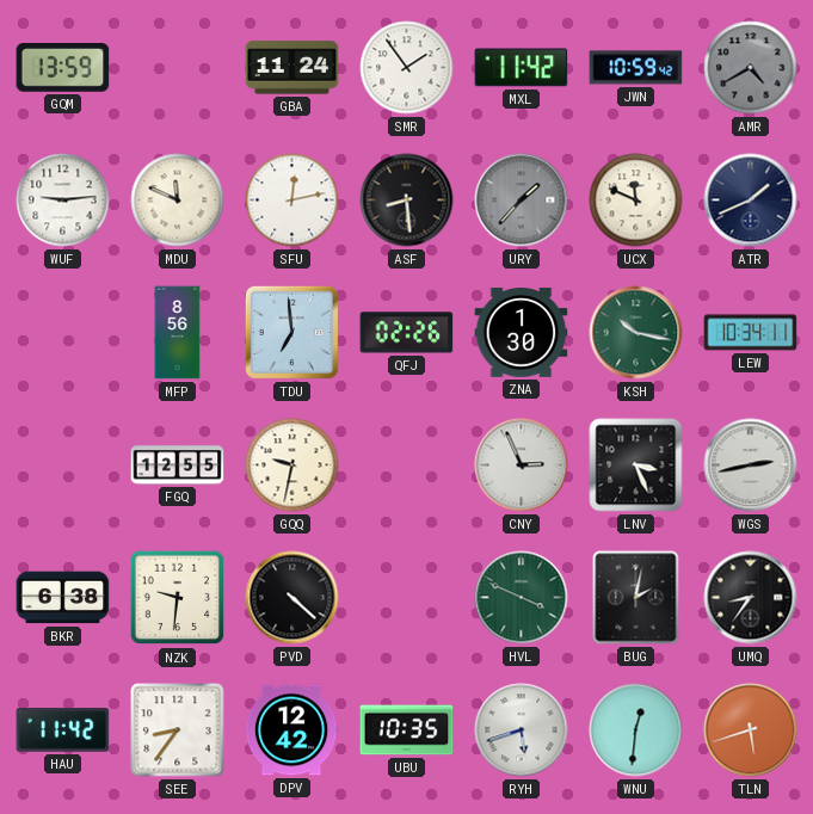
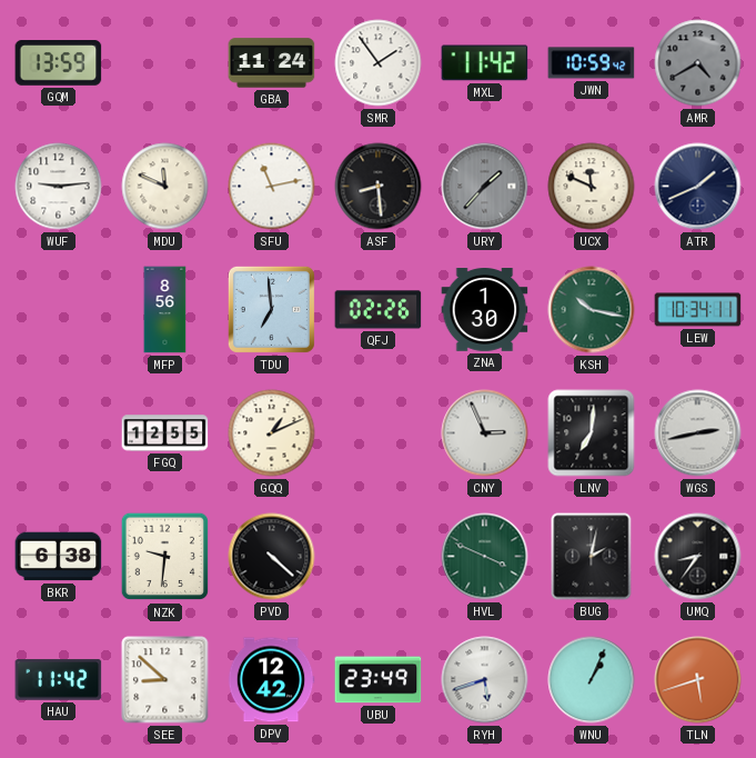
SFU: 12:13 -> 11:13
GQQ: 9:32 -> 1:11
LNV: 3:26 -> 7:01
SEE: 8:36 -> 8:52
UBU: 10:35 -> 23:49
WNU: 12:31 -> 1:04
